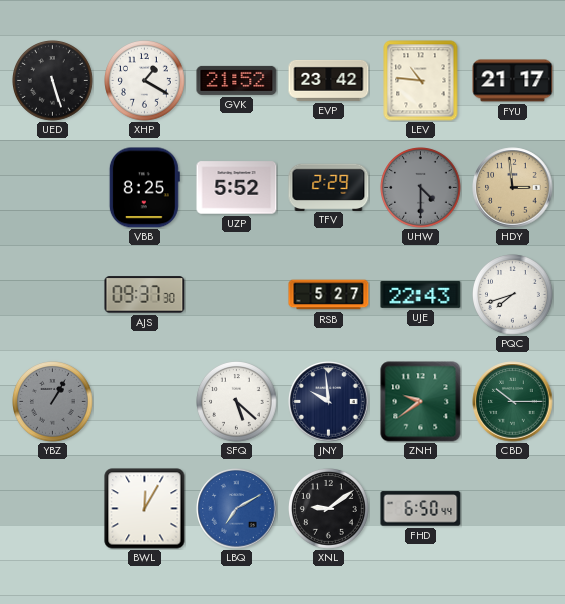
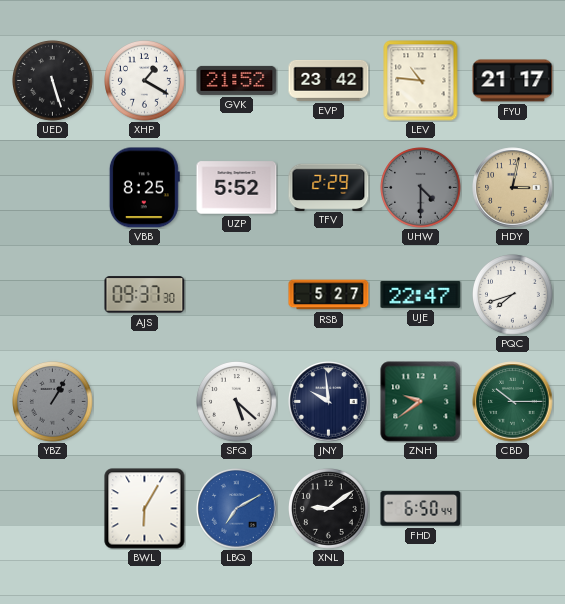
HDY: 2:59 -> 3:02
UJE: 22:43 -> 22:47
BWL: 12:05 -> 6:05
